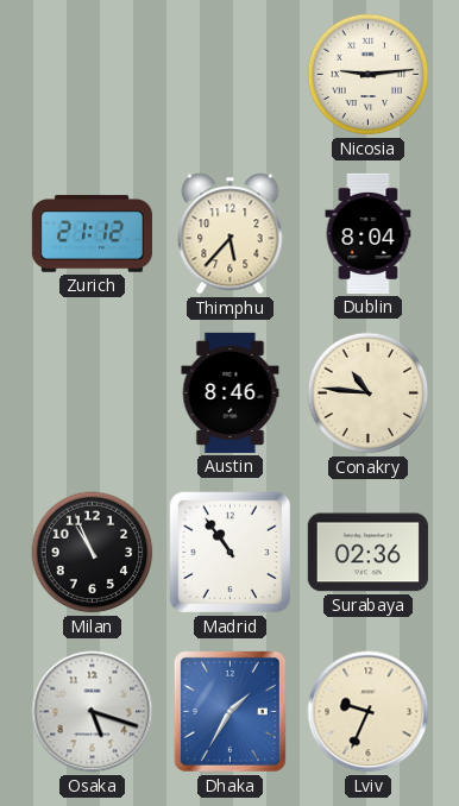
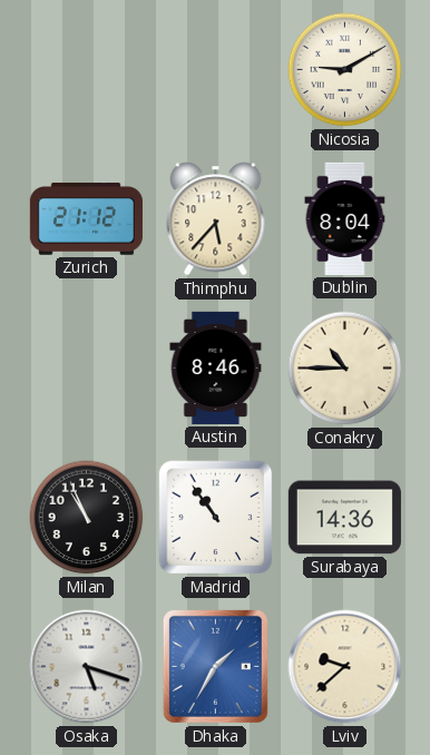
Nicosia: 9:14 -> 9:10
Conakry: 10:46 -> 10:45
Surabaya: 02:36 -> 14:36
Lviv: 9:34 -> 9:38
